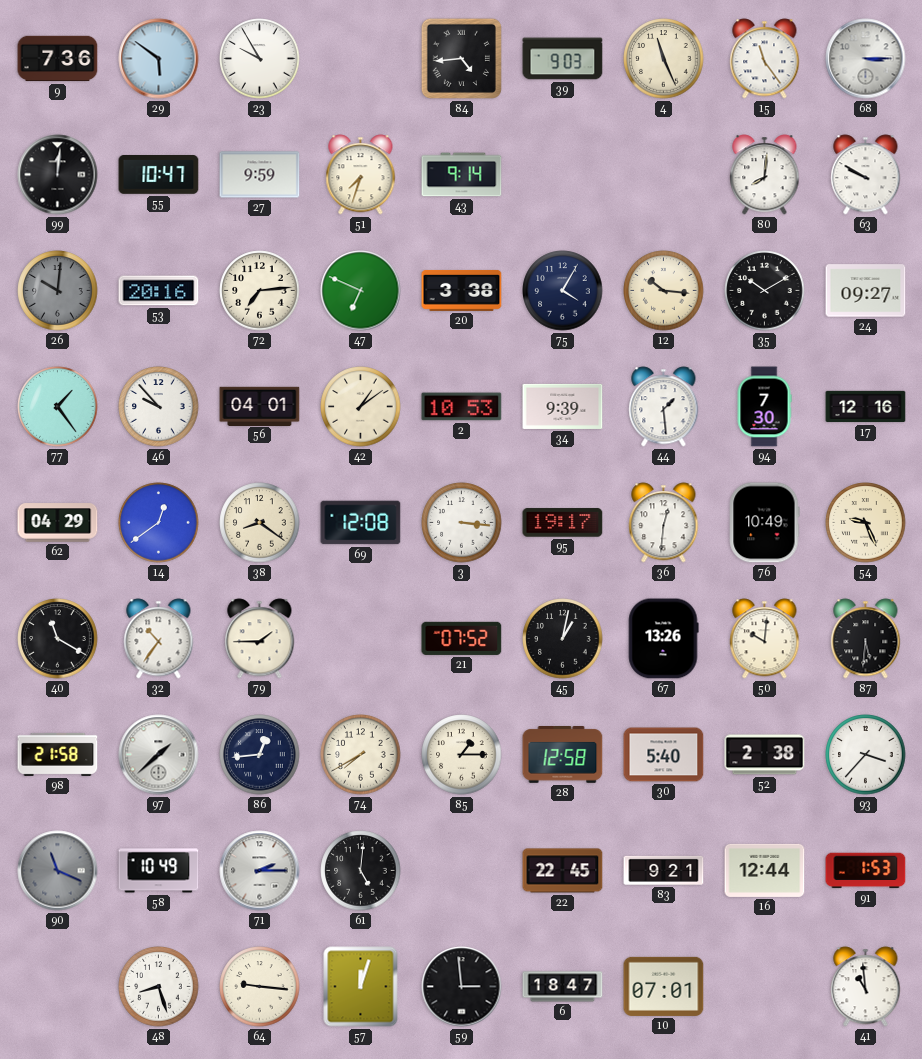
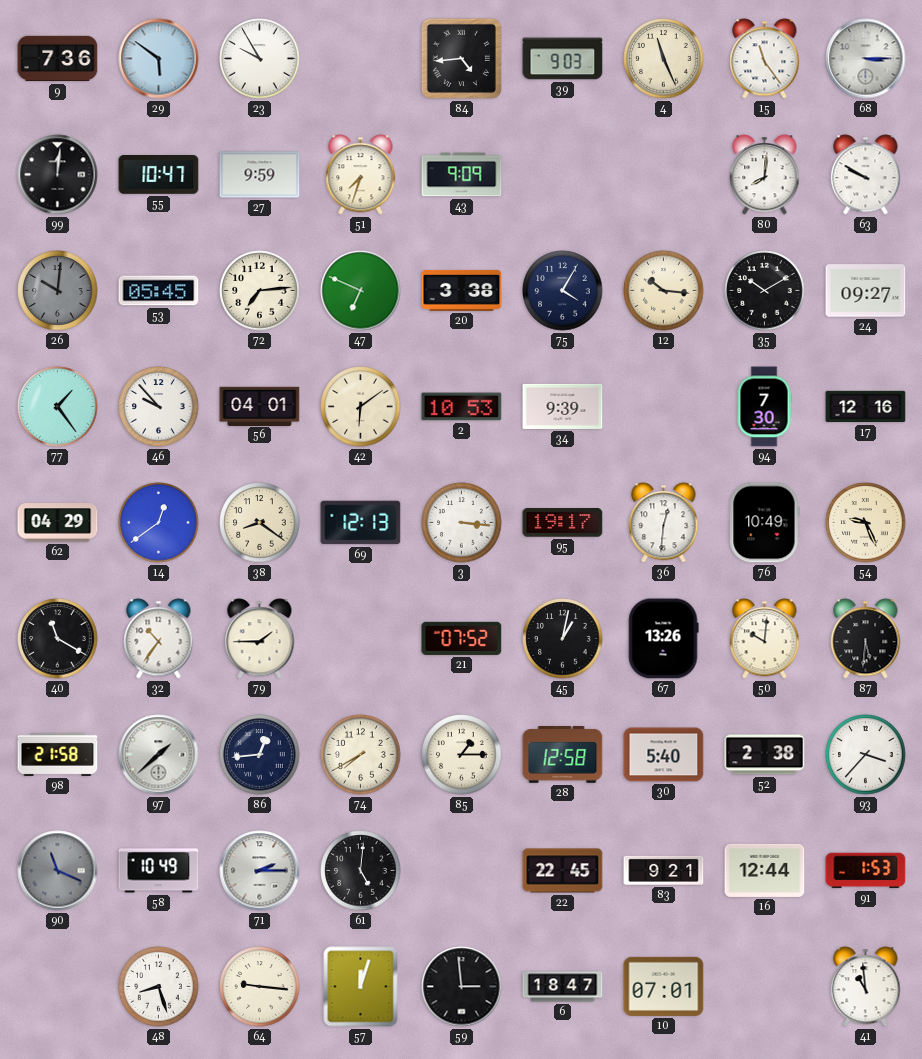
43: 9:14 -> 9:09
53: 20:16 -> 05:45
42: 1:09 -> 6:09
44: 1:29 -> none
69: 12:08 -> 12:13
